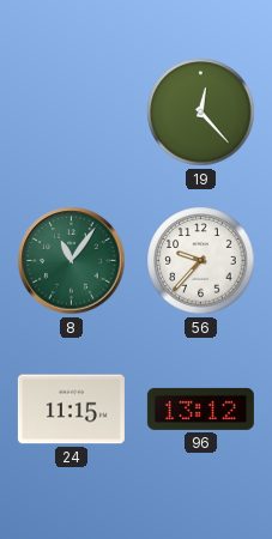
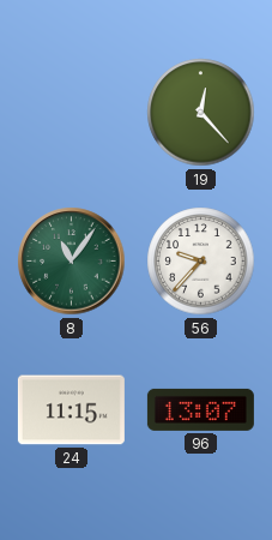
96: 13:12 -> 13:07
